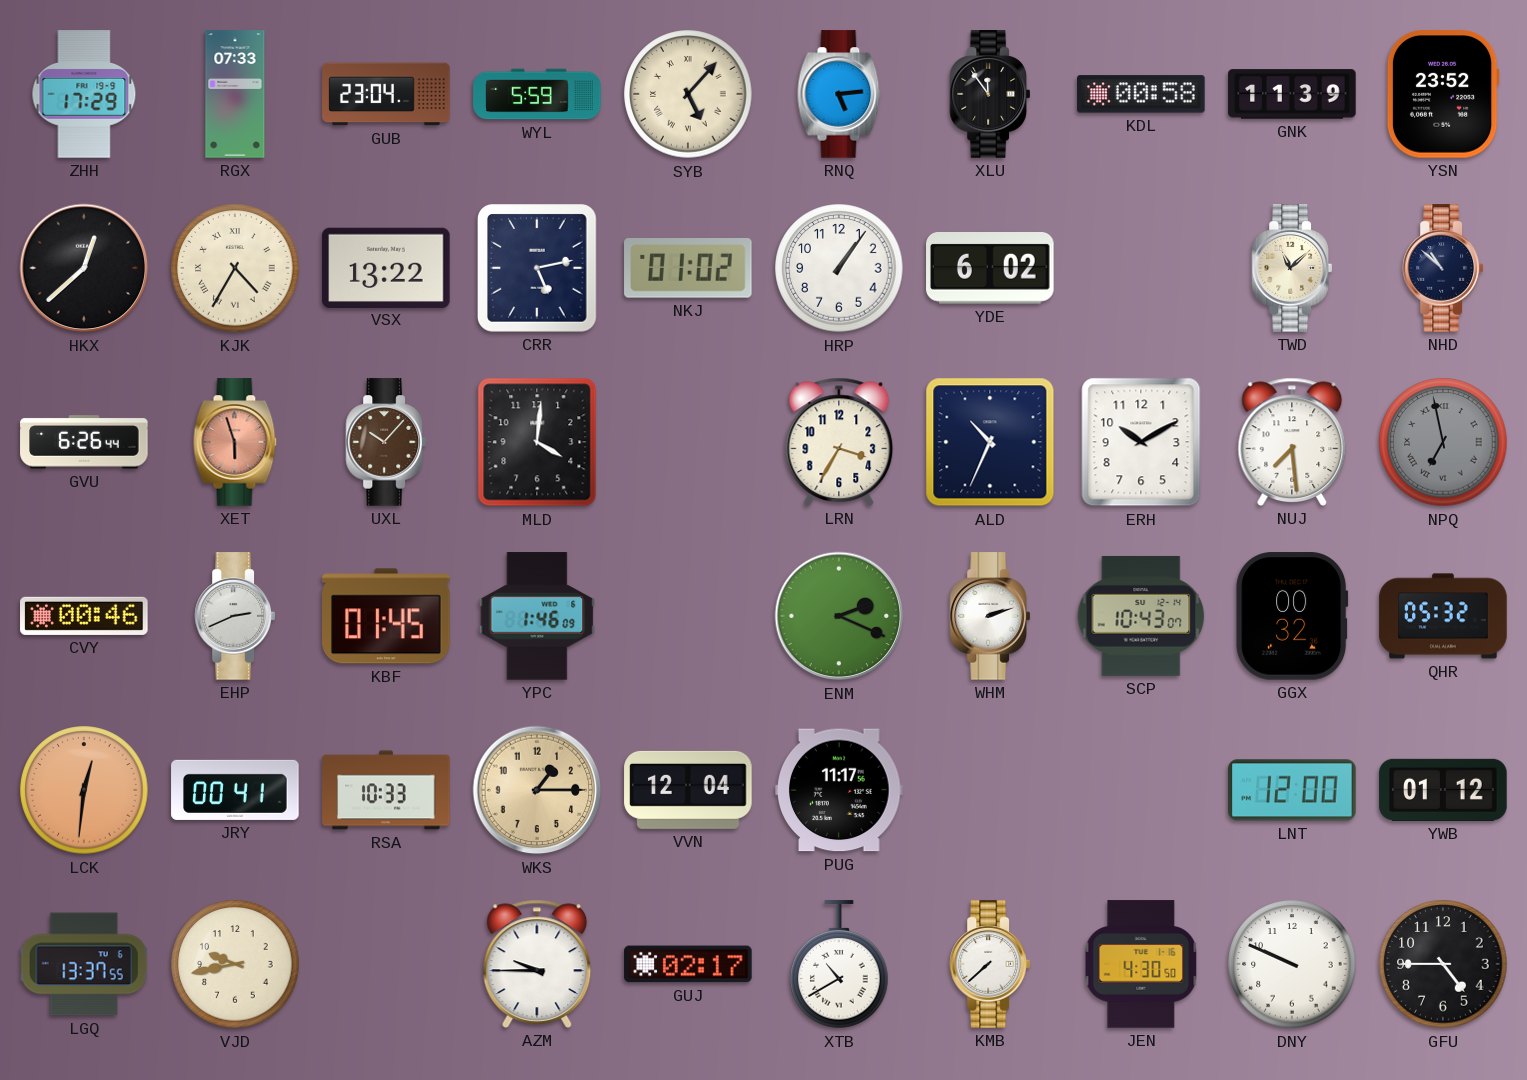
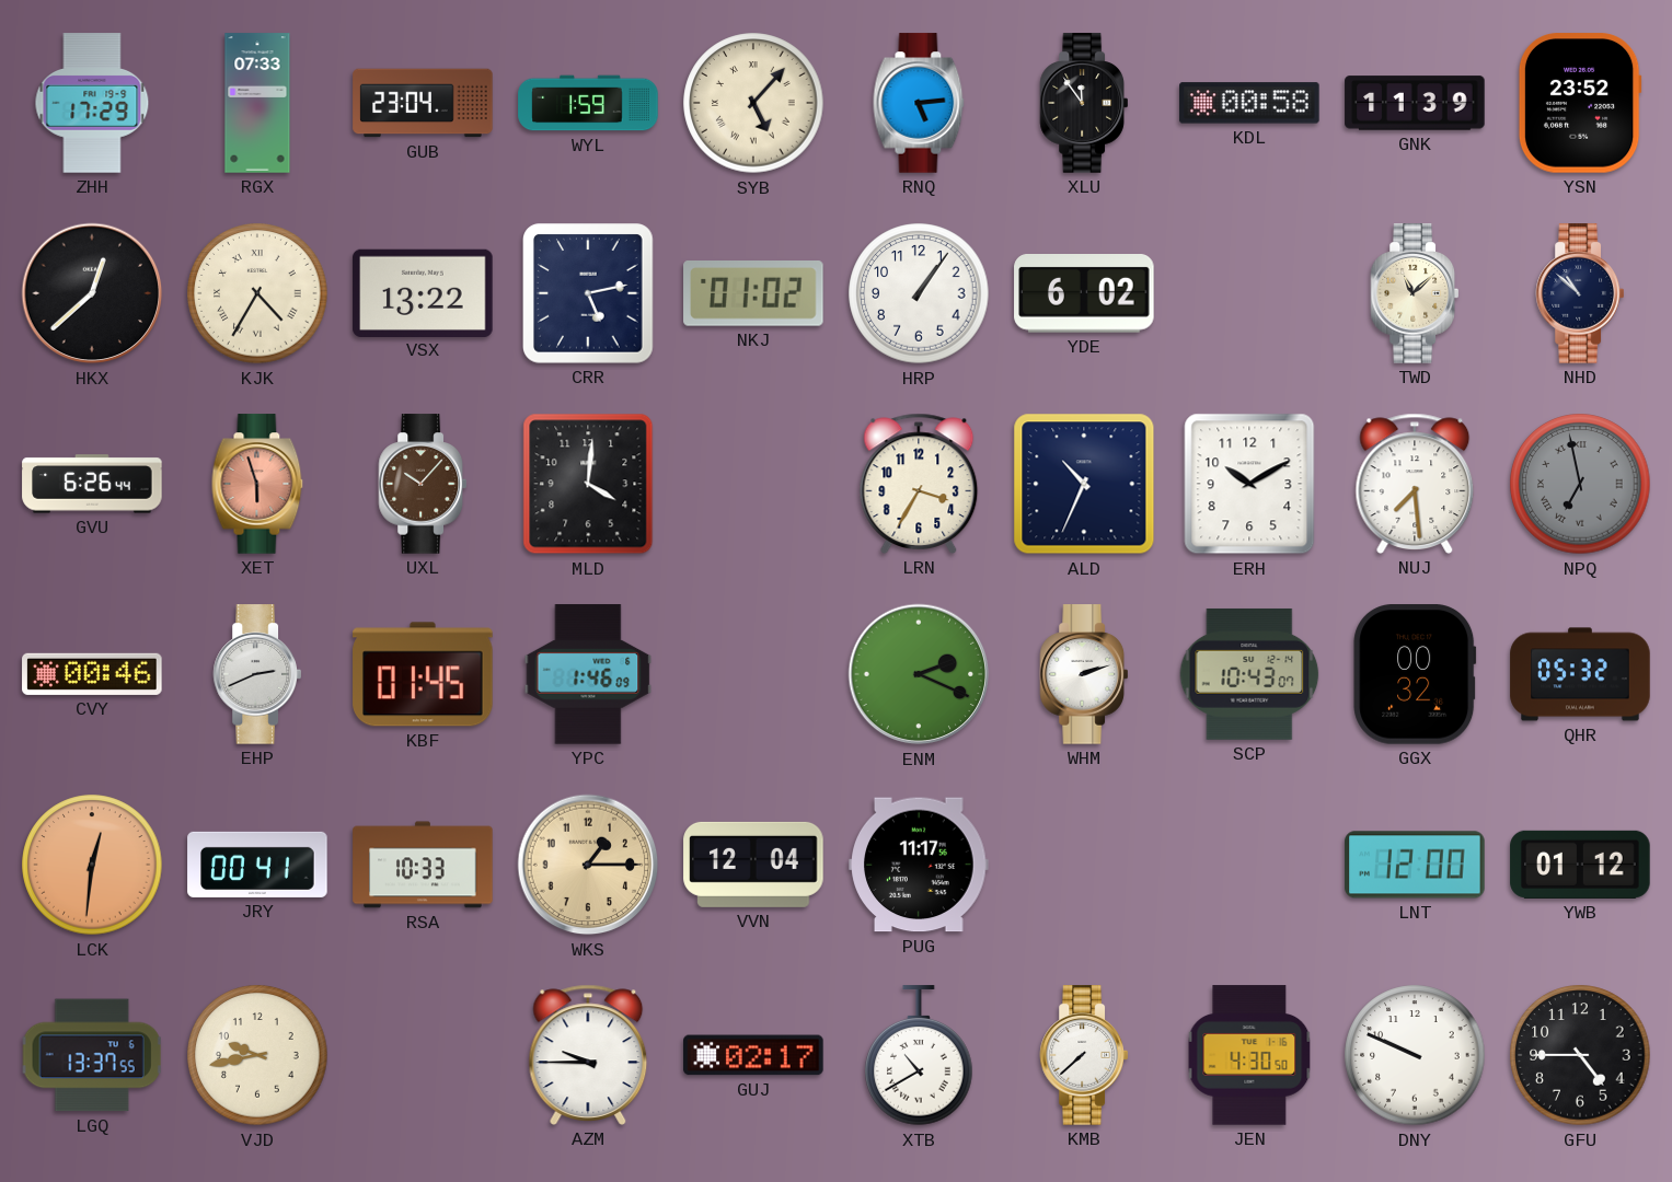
WYL: 5:59 -> 1:59
